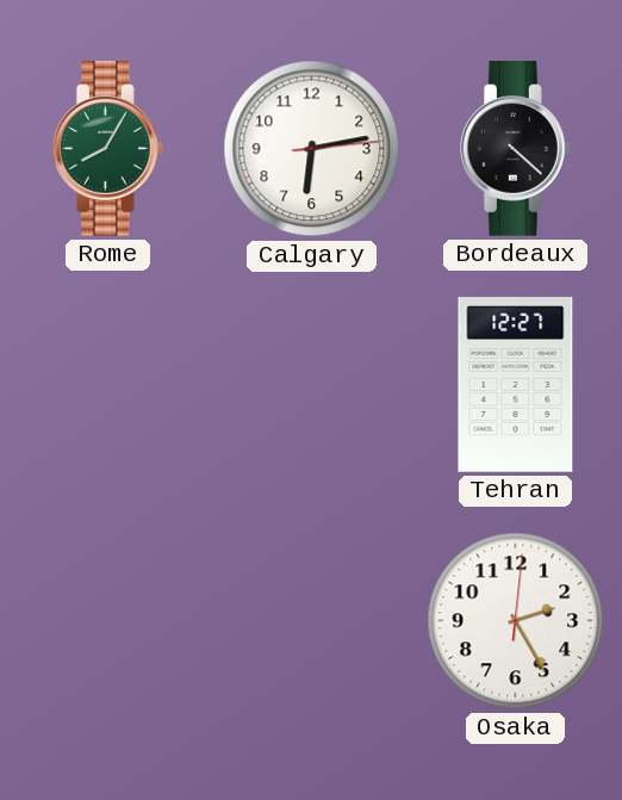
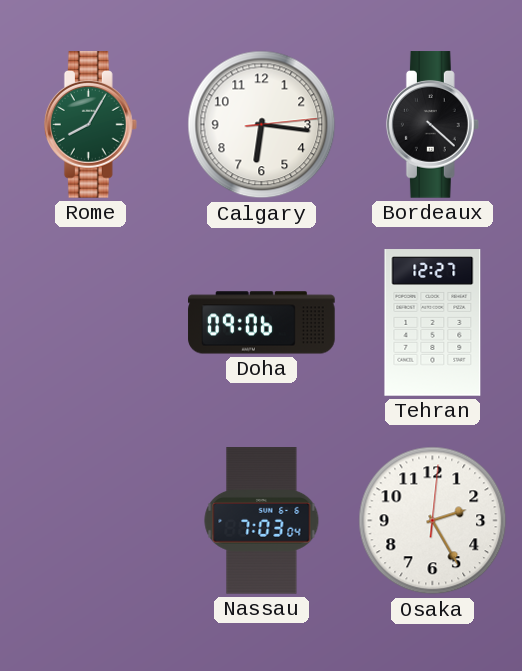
Calgary: 6:13 -> 6:16
Doha: none -> 09:06
Nassau: none -> 7:03
